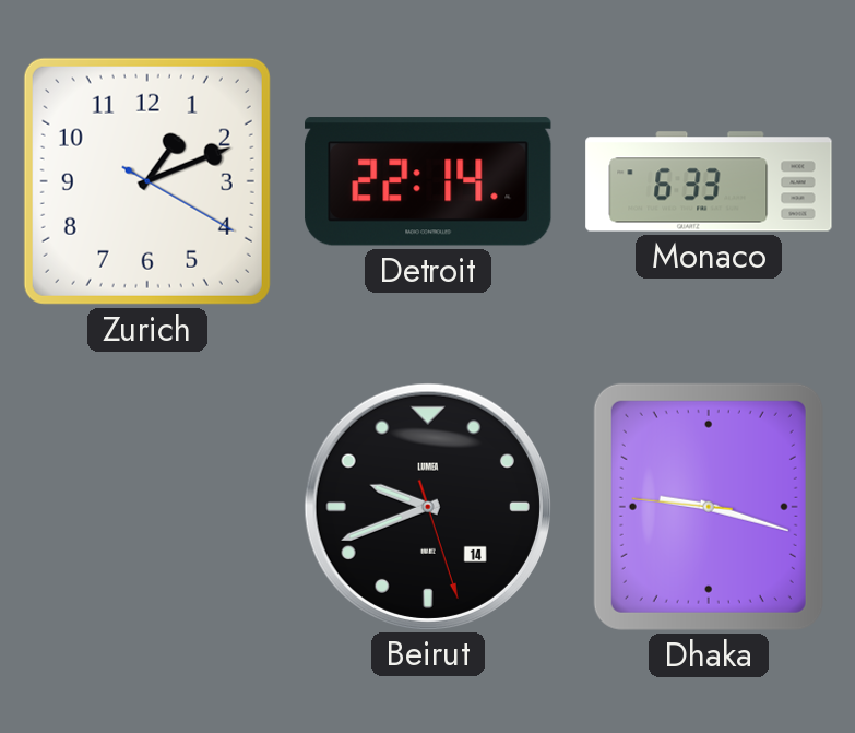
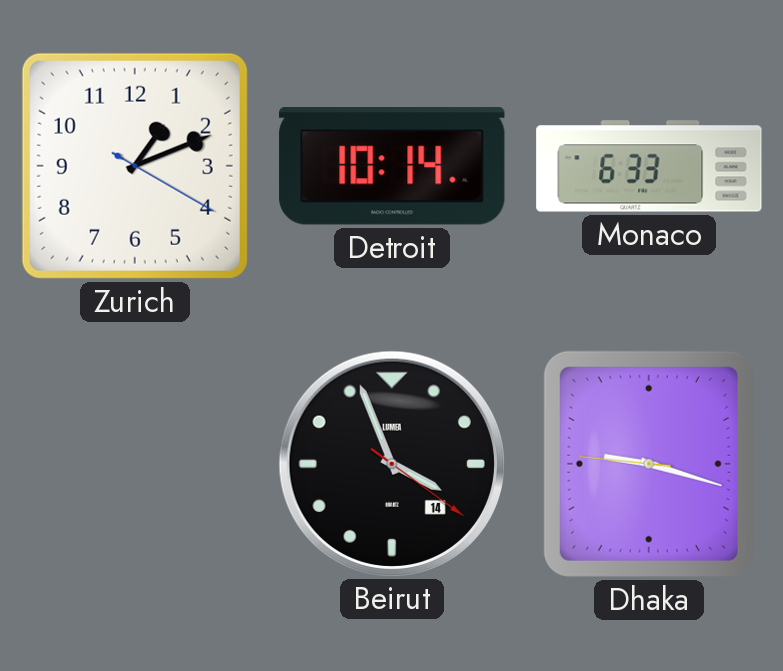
Detroit: 22:14 -> 10:14
Beirut: 9:41 -> 3:56
